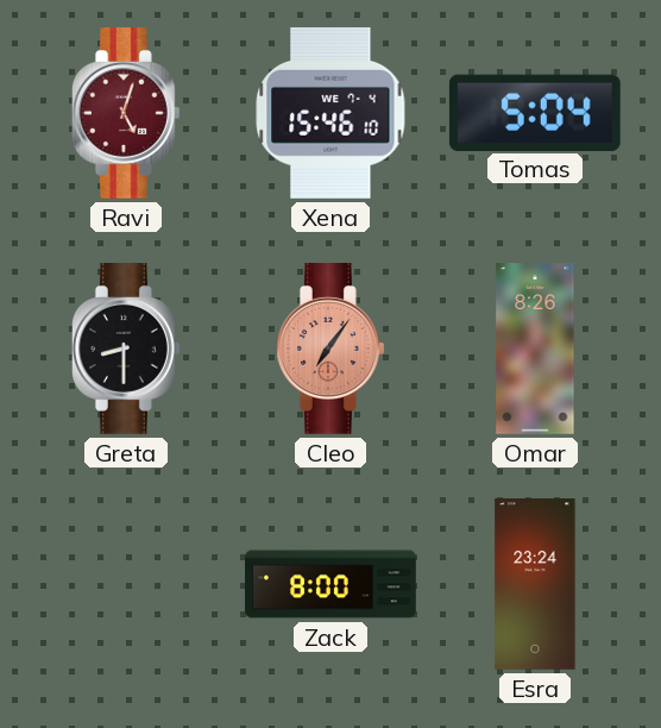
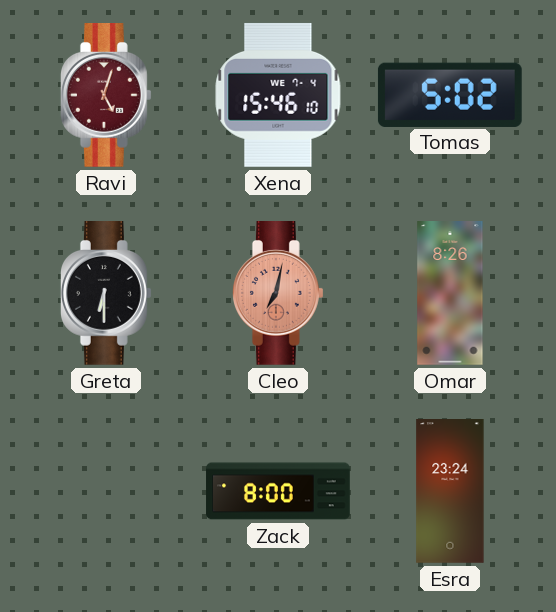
Tomas: 5:04 -> 5:02
Greta: 8:30 -> 6:30
Cleo: 7:06 -> 7:02
